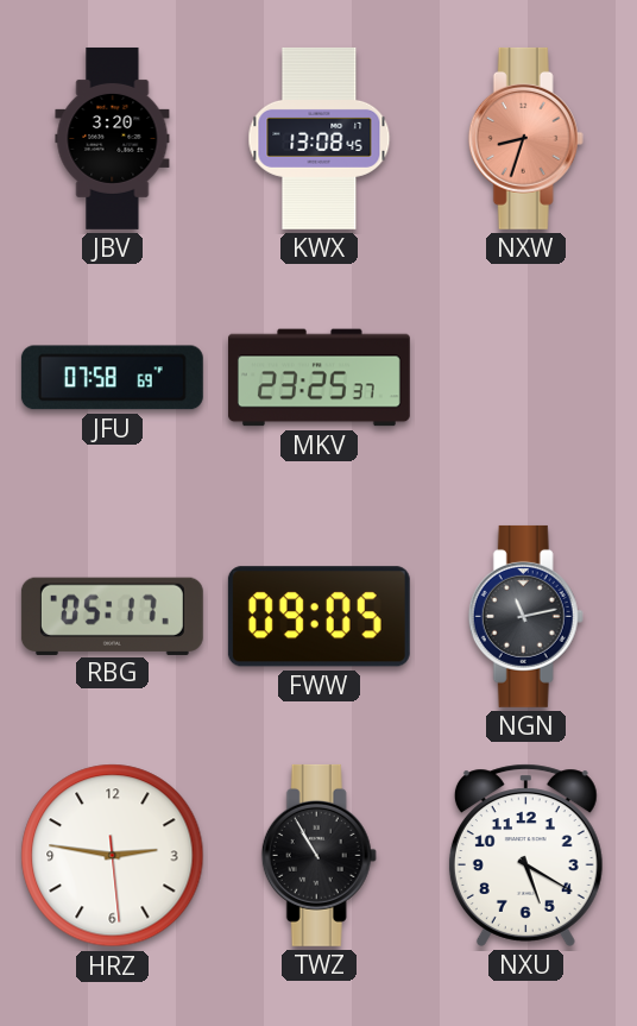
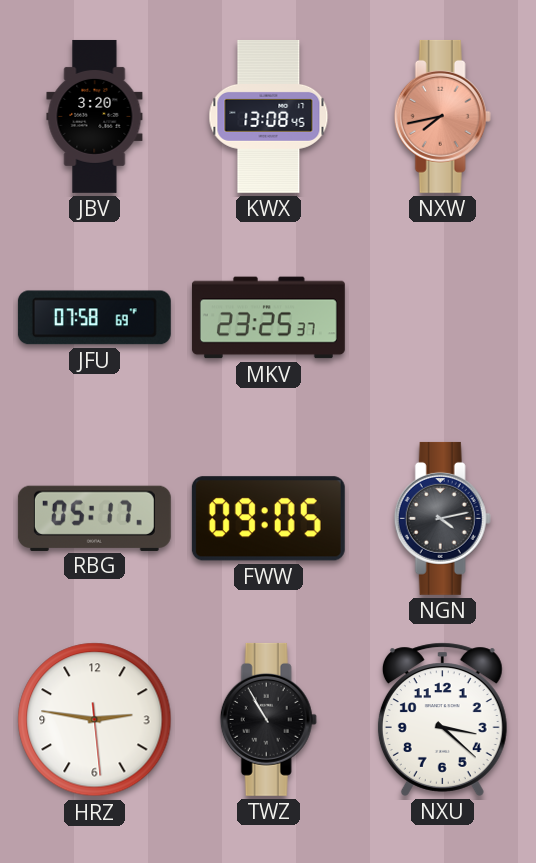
NXW: 8:33 -> 7:43
NGN: 11:13 -> 4:13
NXU: 5:20 -> 3:22
